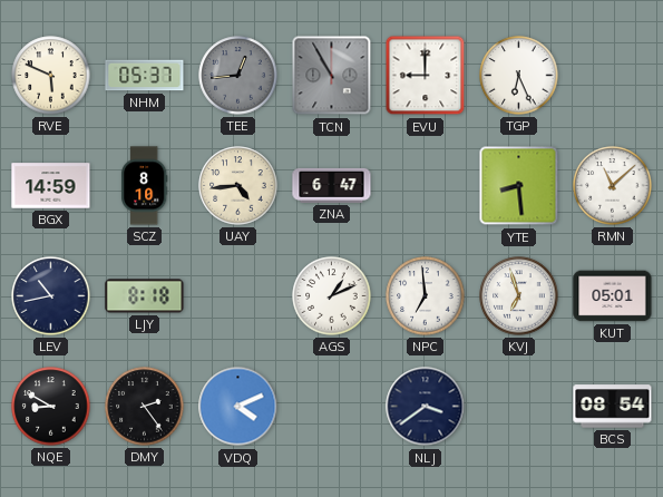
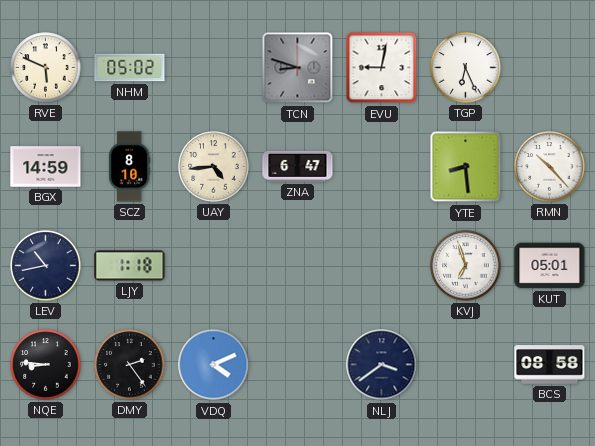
NHM: 05:37 -> 05:02
TEE: 12:44 -> none
TCN: 10:55 -> 8:48
EVU: 9:00 -> 9:02
RMN: 11:08 -> 10:23
LJY: 8:18 -> 1:18
AGS: 1:11 -> none
NPC: 6:59 -> none
NQE: 8:50 -> 8:46
BCS: 08:54 -> 08:58
